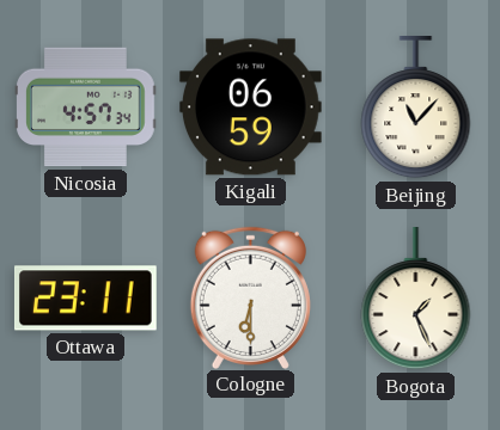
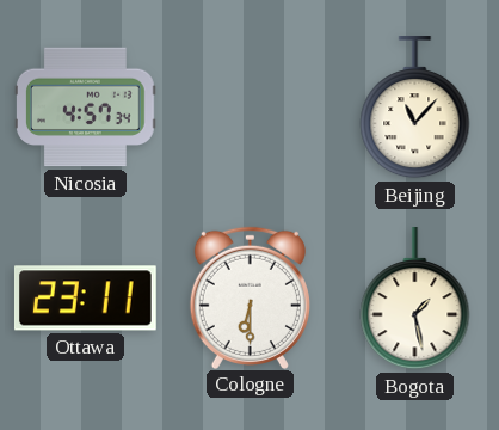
Kigali: 06:59 -> none
Bogota: 1:26 -> 1:28
